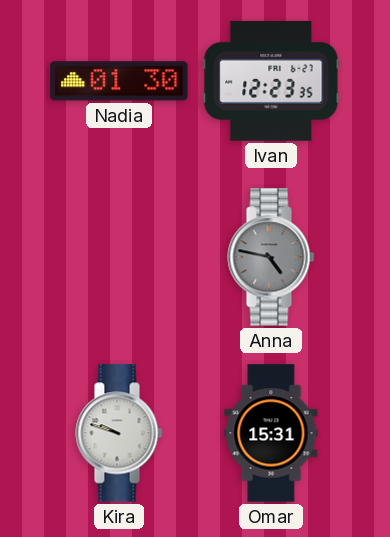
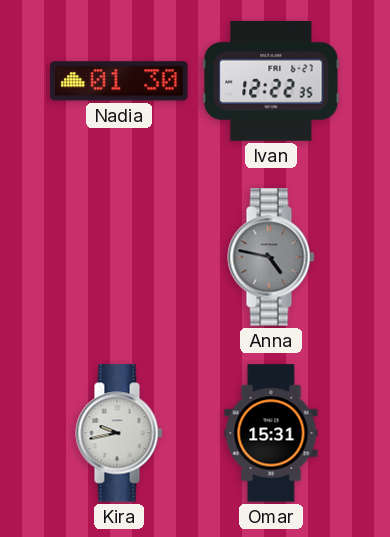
Ivan: 12:23 -> 12:22
Kira: 9:48 -> 9:43
